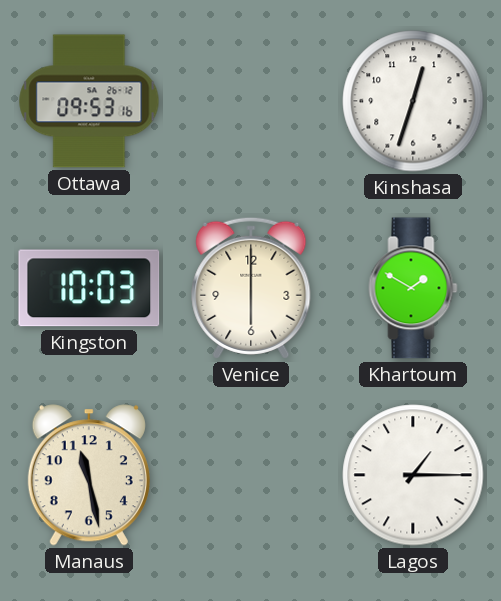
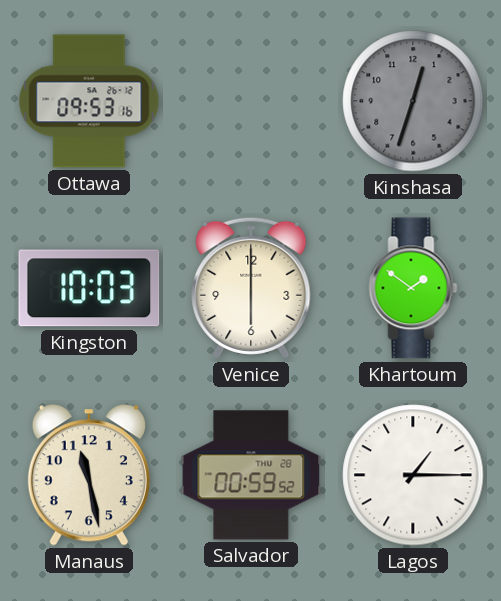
Kinshasa dial: white -> grey
Khartoum: 1:50 -> 1:51
Salvador: none -> 00:59
